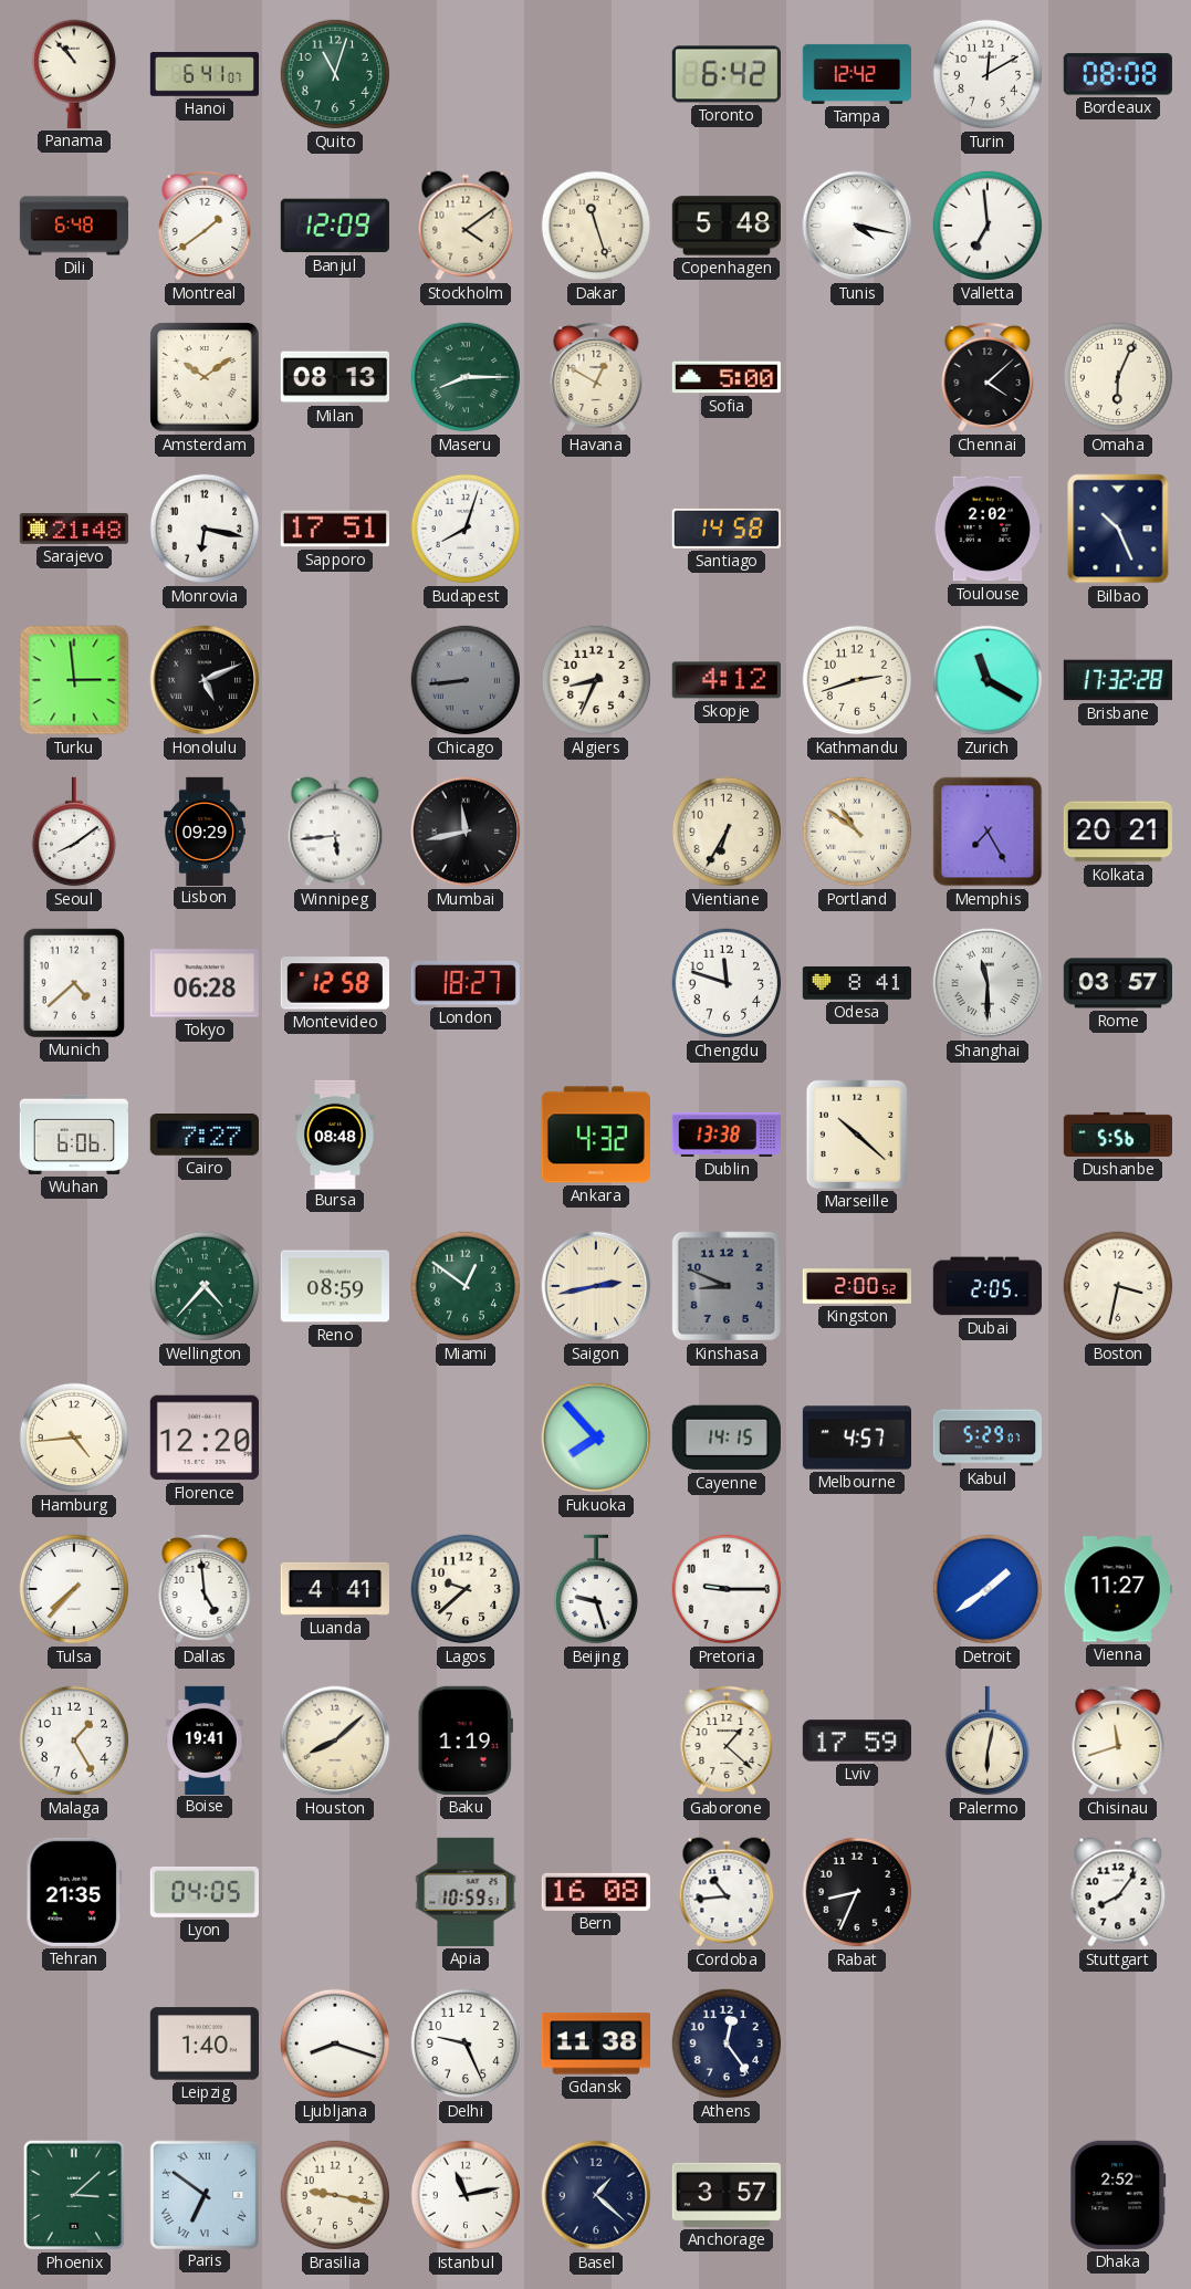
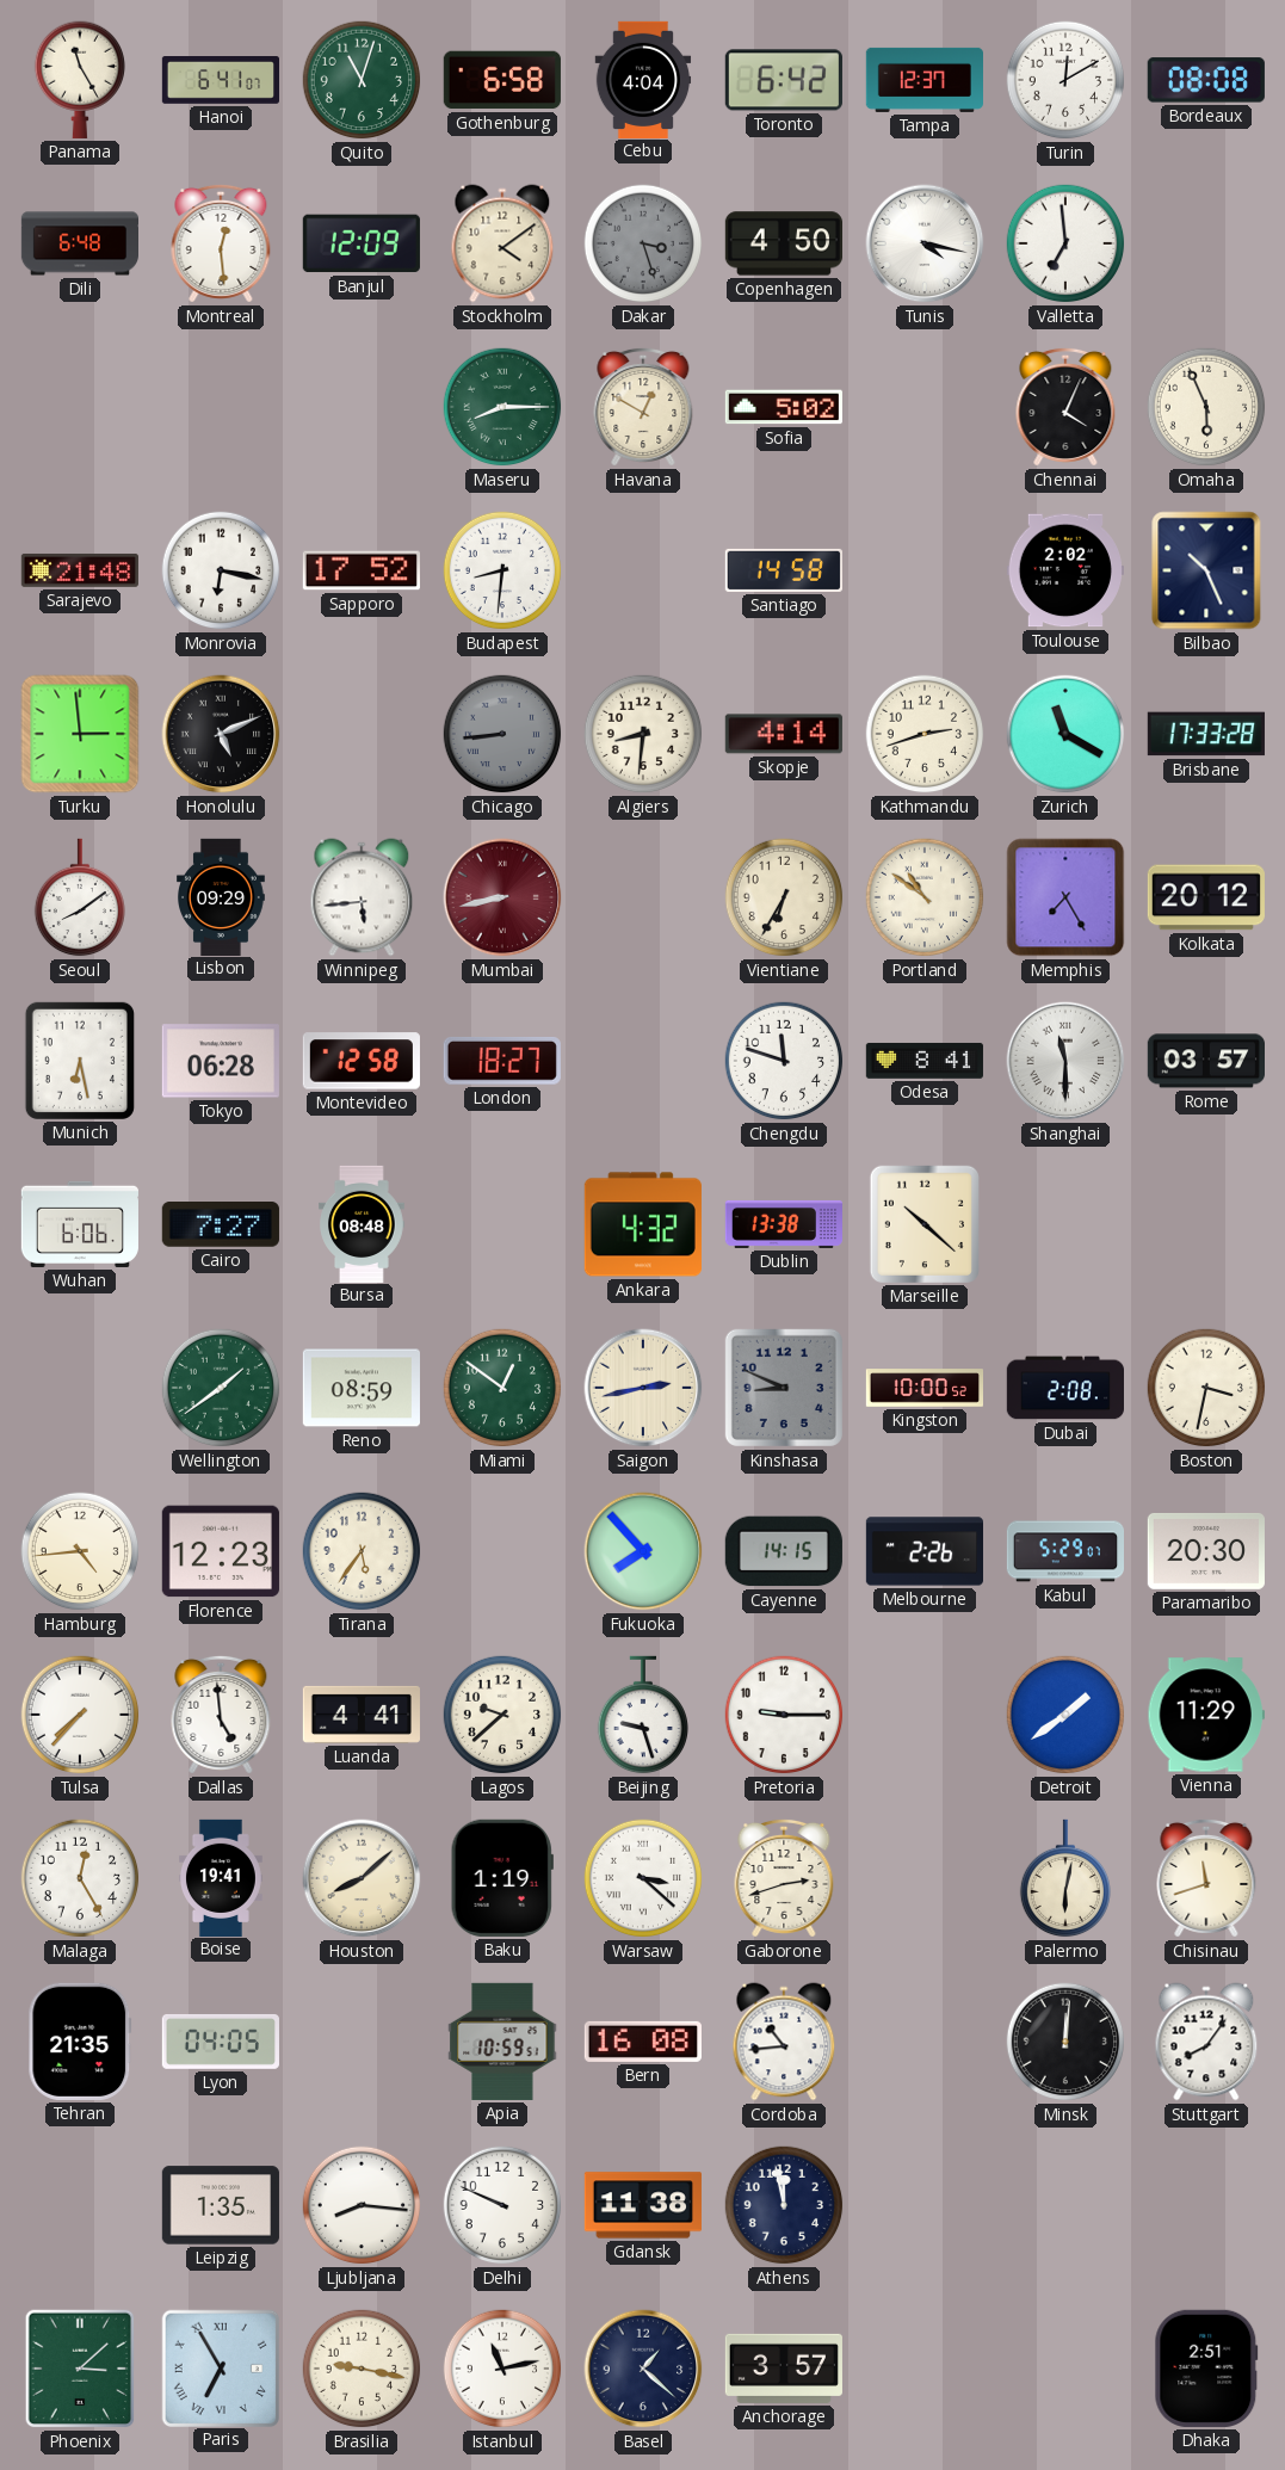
Panama: 10:53 -> 11:25
Gothenburg: none -> 6:58
Cebu: none -> 4:04
Tampa: 12:42 -> 12:37
Montreal: 1:39 -> 12:29
Dakar: 11:27 -> 3:27
Dakar dial: cream -> grey
Copenhagen: 5:48 -> 4:50
Amsterdam: 10:09 -> none
Milan: 08:13 -> none
Sofia: 5:00 -> 5:02
Chennai: 4:08 -> 4:04
Omaha: 6:04 -> 5:56
Sapporo: 17:51 -> 17:52
Budapest: 8:03 -> 8:31
Algiers: 8:34 -> 8:31
Skopje: 4:12 -> 4:14
Brisbane: 17:32 -> 17:33
Mumbai: 11:43 -> 8:43
Mumbai dial: black -> burgundy
Kolkata: 20:21 -> 20:12
Munich: 4:38 -> 6:28
Dushanbe: 5:56 -> none
Wellington: 4:37 -> 1:39
Kingston: 2:00 -> 10:00
Dubai: 2:05 -> 2:08
Florence: 12:20 -> 12:23
Tirana: none -> 5:36
Melbourne: 4:57 -> 2:26
Paramaribo: none -> 20:30
Vienna: 11:27 -> 11:29
Malaga: 1:25 -> 12:25
Warsaw: none -> 3:22
Gaborone: 1:22 -> 2:42
Lviv: 17:59 -> none
Rabat: 8:34 -> none
Minsk: none -> 12:01
Leipzig: 1:40 -> 1:35
Ljubljana: 8:18 -> 8:16
Delhi: 9:26 -> 9:49
Athens: 12:24 -> 11:58
Paris: 6:51 -> 6:55
Dhaka: 2:52 -> 2:51
